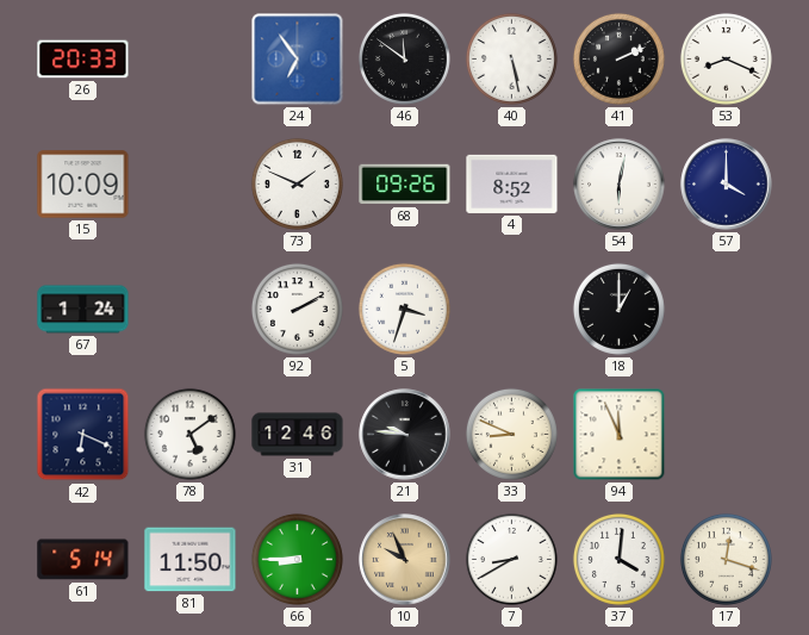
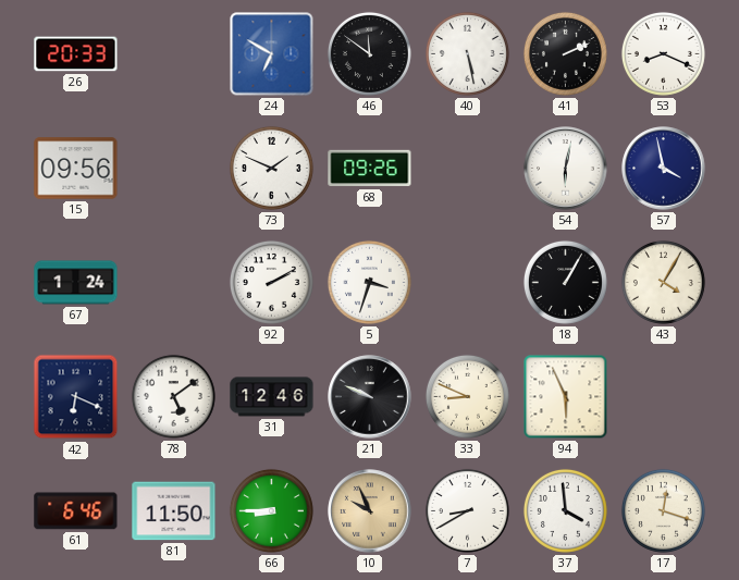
24: 6:54 -> 6:50
15: 10:09 -> 09:56
4: 8:52 -> none
57: 4:00 -> 3:58
18: 1:00 -> 1:05
43: none -> 4:05
21: 9:46 -> 9:49
94: 11:56 -> 5:56
61: 5:14 -> 6:46
37: 4:01 -> 3:59
